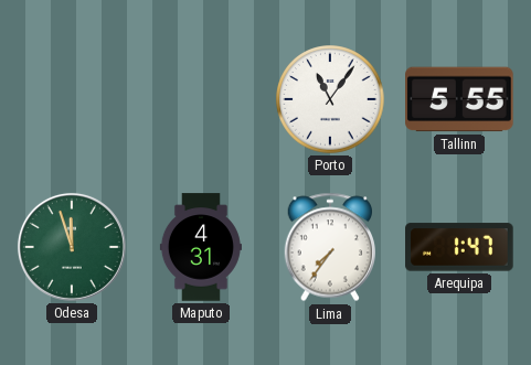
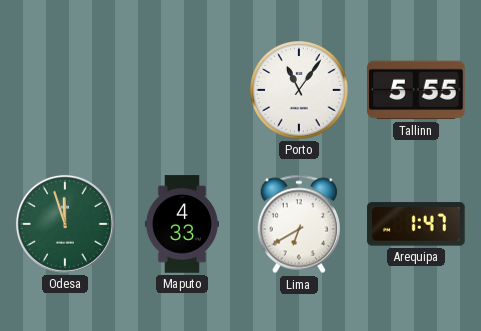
Maputo: 4:31 -> 4:33
Lima: 7:36 -> 6:40
